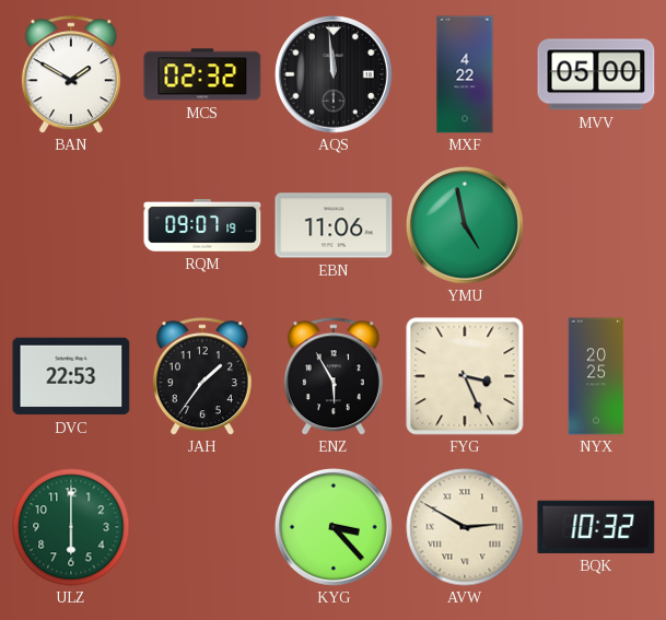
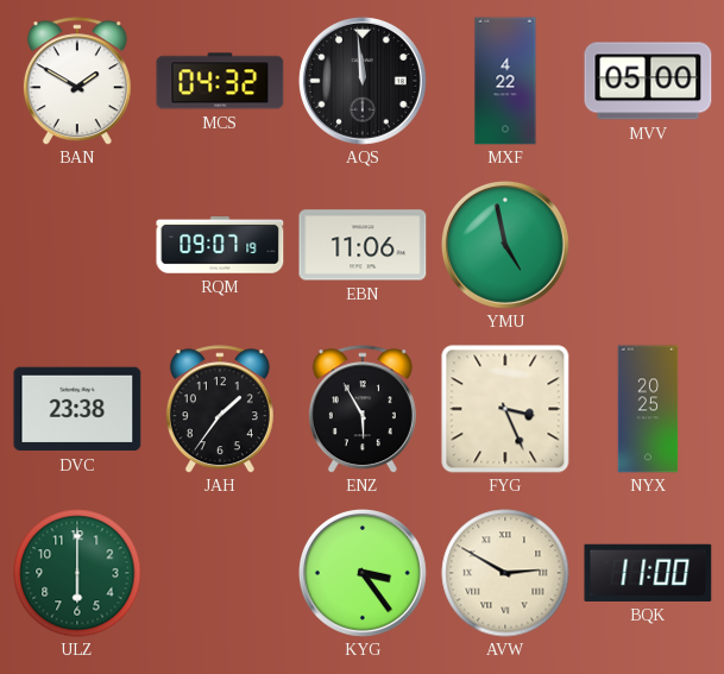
MCS: 02:32 -> 04:32
DVC: 22:53 -> 23:38
KYG: 3:23 -> 3:24
BQK: 10:32 -> 11:00
